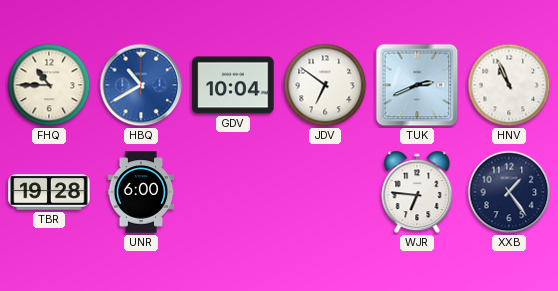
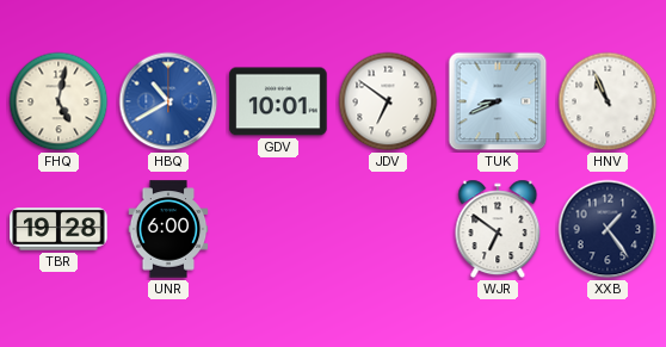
FHQ: 10:45 -> 5:02
GDV: 10:04 -> 10:01
TUK: 2:41 -> 8:41
WJR: 6:46 -> 6:51
